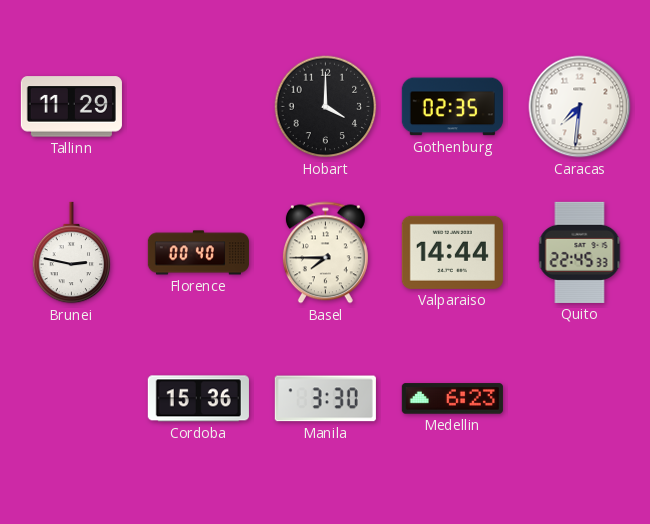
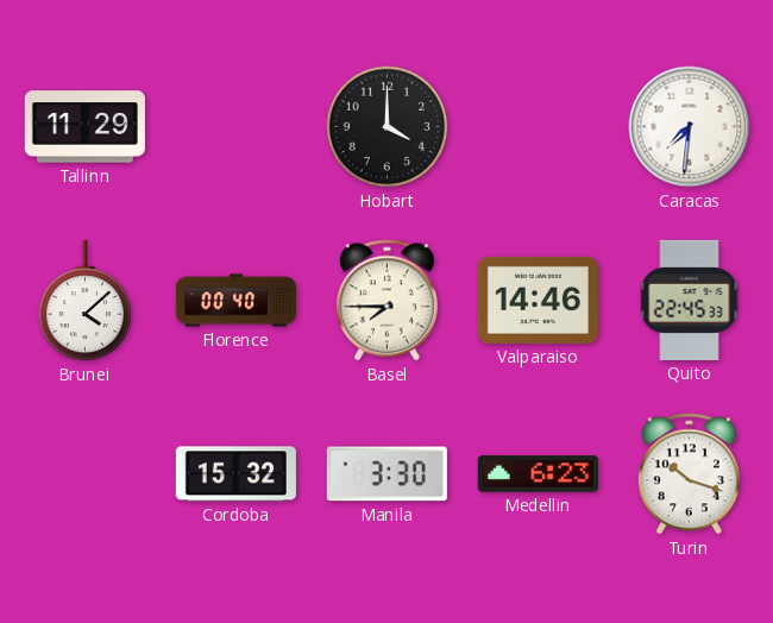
Gothenburg: 02:35 -> none
Brunei: 2:47 -> 4:08
Valparaiso: 14:44 -> 14:46
Cordoba: 15:36 -> 15:32
Turin: none -> 10:18
